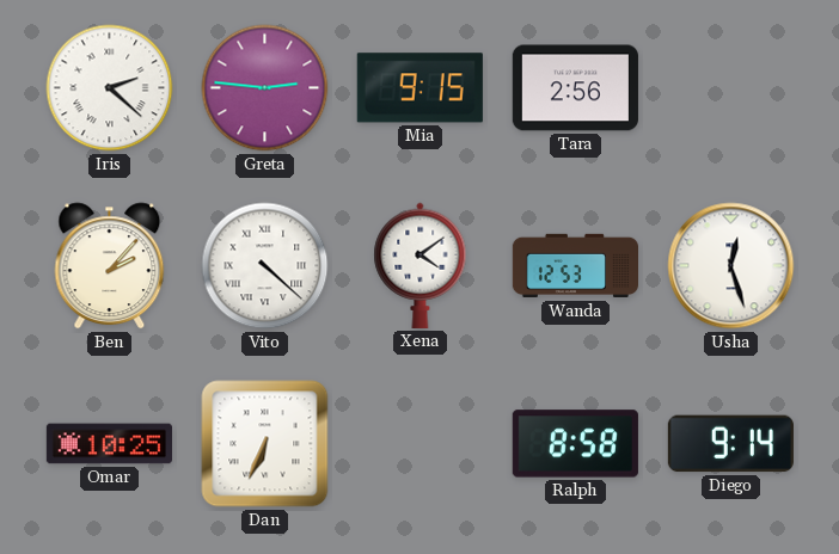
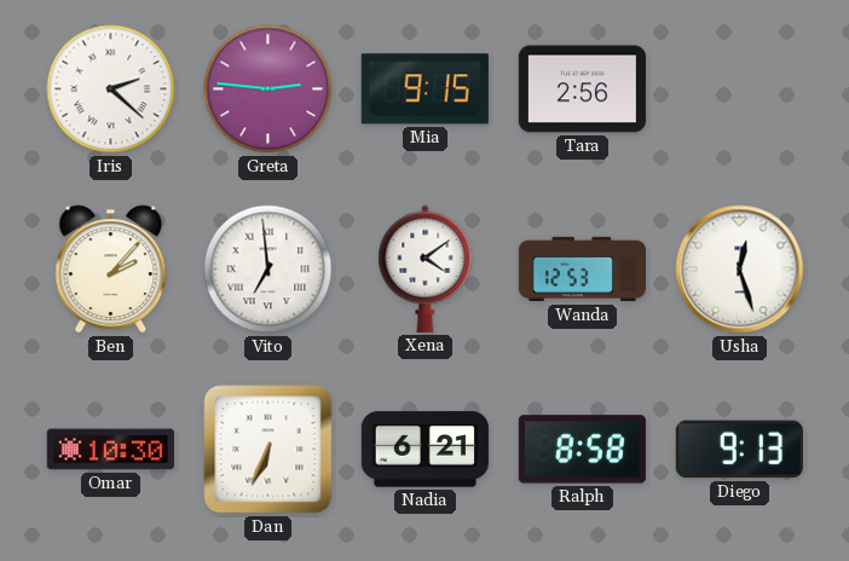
Vito: 4:22 -> 6:59
Omar: 10:25 -> 10:30
Nadia: none -> 6:21
Diego: 9:14 -> 9:13
